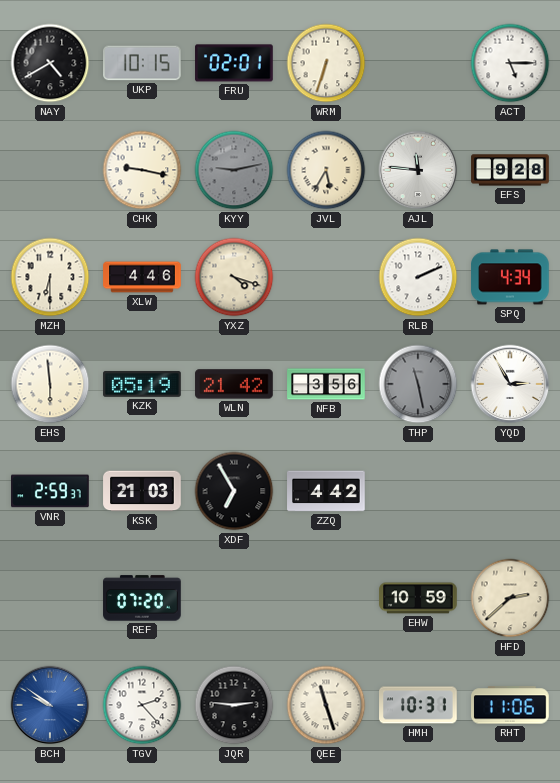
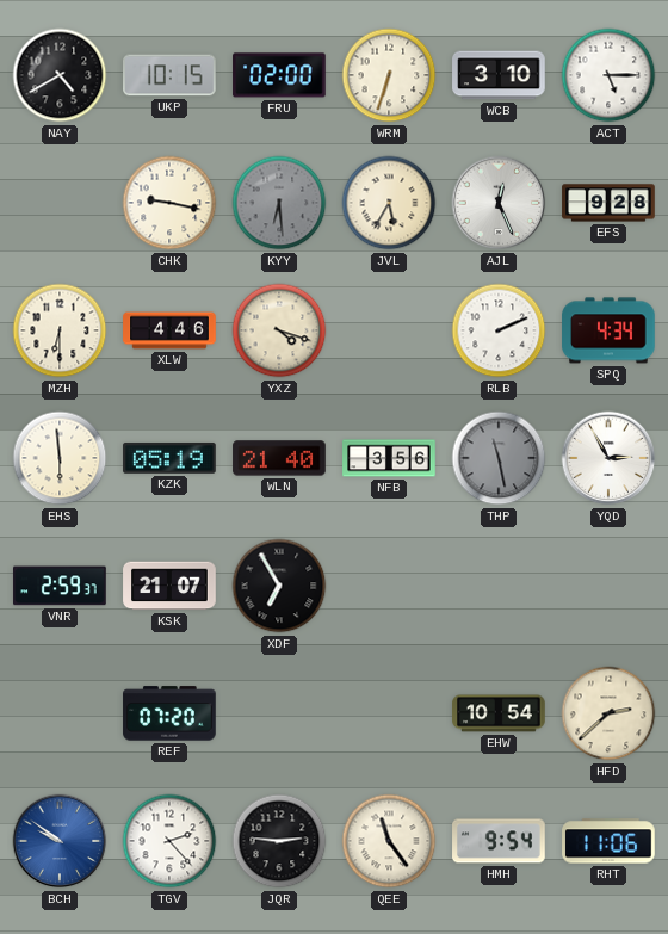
FRU: 02:01 -> 02:00
WCB: none -> 3:10
KYY: 9:13 -> 6:29
AJL: 11:46 -> 12:26
WLN: 21:42 -> 21:40
KSK: 21:03 -> 21:07
ZZQ: 4:42 -> none
EHW: 10:59 -> 10:54
QEE: 11:27 -> 11:24
HMH: 10:31 -> 9:54
